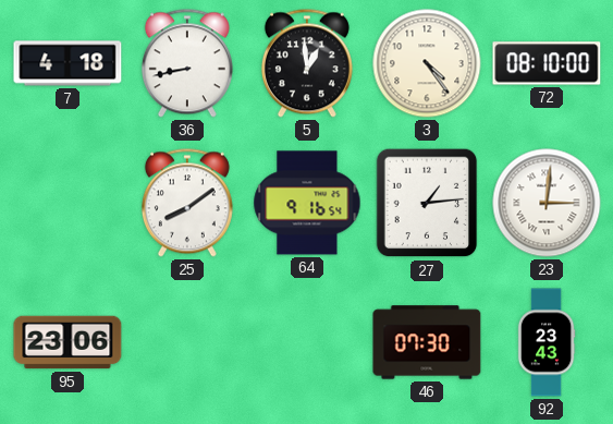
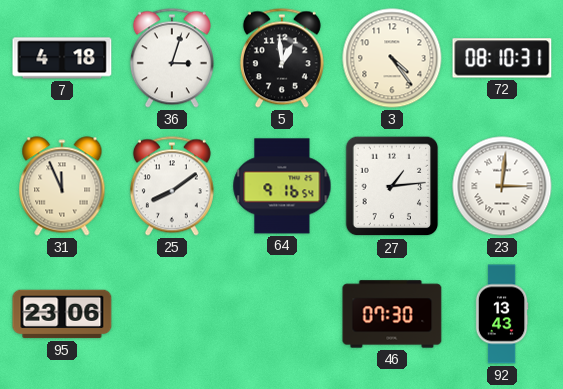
36: 8:43 -> 3:03
72: 08:10:00 -> 08:10:31
31: none -> 11:56
92: 23:43 -> 13:43
